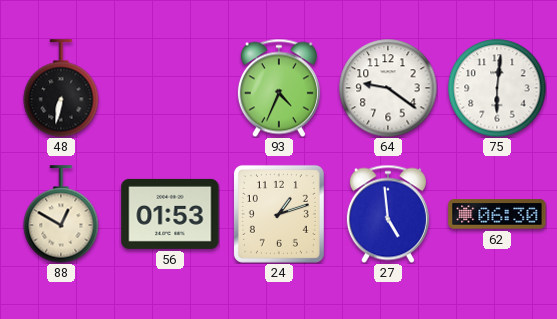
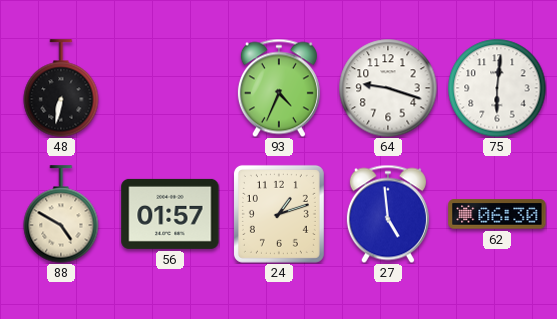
64: 9:21 -> 9:18
88: 12:50 -> 4:50
56: 01:53 -> 01:57
